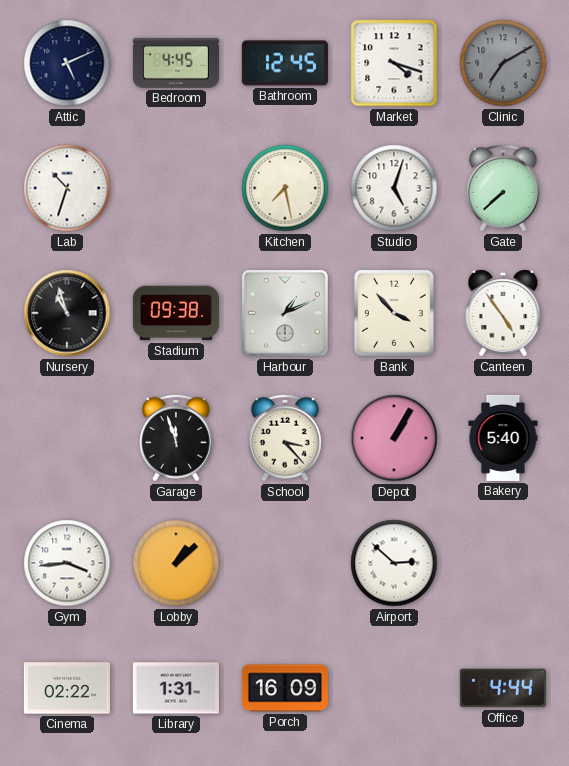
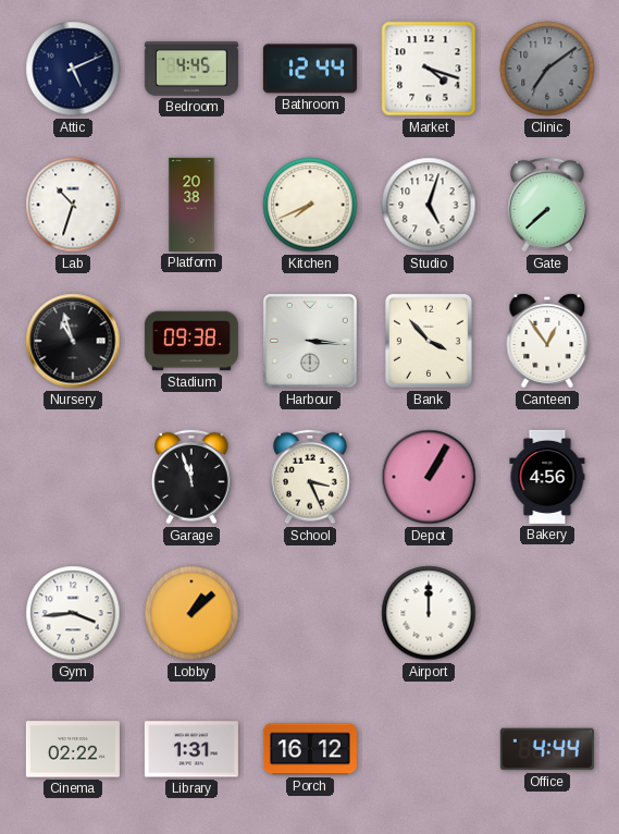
Bathroom: 12:45 -> 12:44
Clinic: 7:10 -> 7:09
Platform: none -> 20:38
Kitchen: 7:28 -> 7:41
Harbour: 1:11 -> 3:16
Canteen: 4:54 -> 12:54
School: 3:23 -> 3:26
Bakery: 5:40 -> 4:56
Airport: 2:52 -> 12:00
Porch: 16:09 -> 16:12
